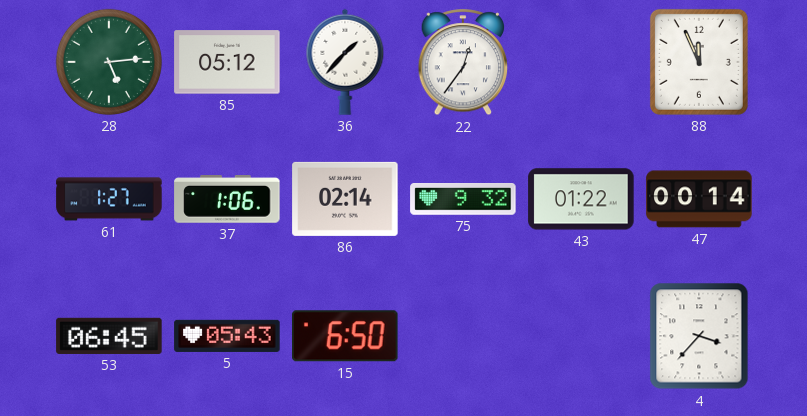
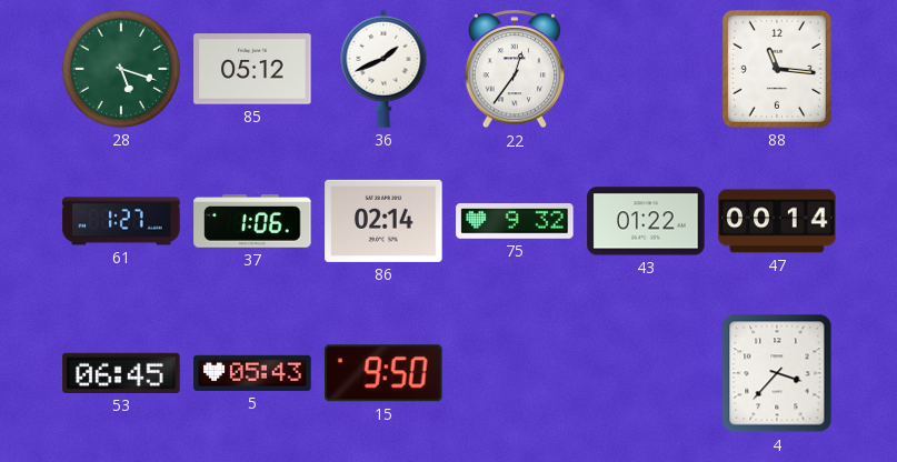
28: 5:14 -> 5:18
36: 1:37 -> 1:41
88: 11:56 -> 11:16
15: 6:50 -> 9:50
